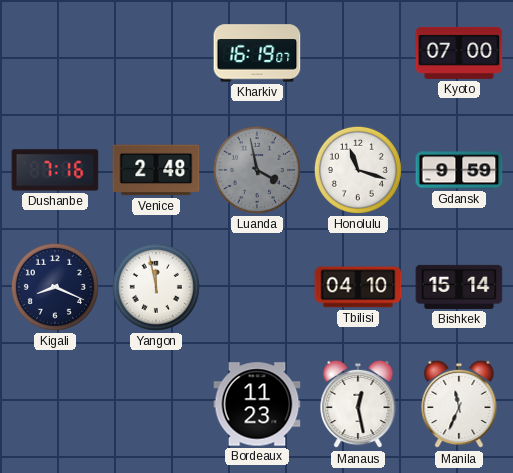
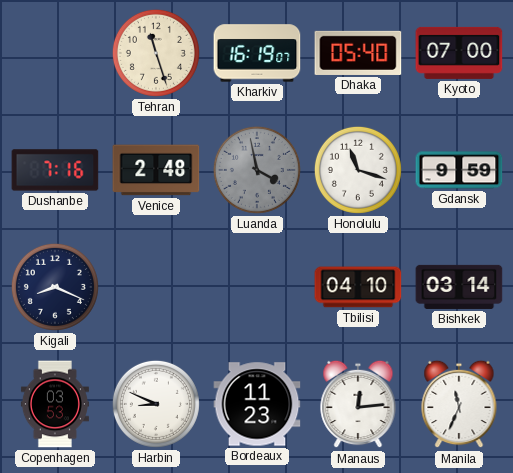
Tehran: none -> 11:27
Dhaka: none -> 05:40
Yangon: 11:58 -> none
Bishkek: 15:14 -> 03:14
Copenhagen: none -> 03:53
Harbin: none -> 8:49
Manaus: 12:28 -> 12:14
